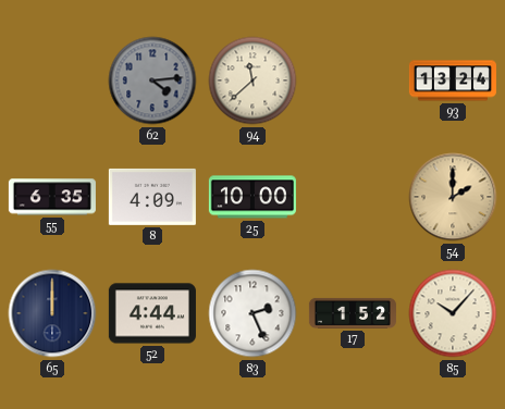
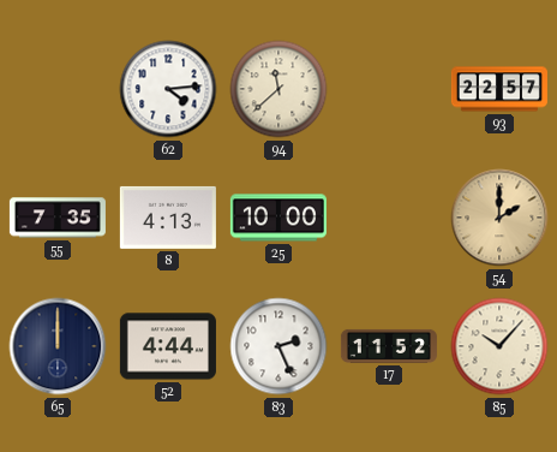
62 dial: grey -> white
93: 13:24 -> 22:57
55: 6:35 -> 7:35
8: 4:09 -> 4:13
17: 1:52 -> 11:52
